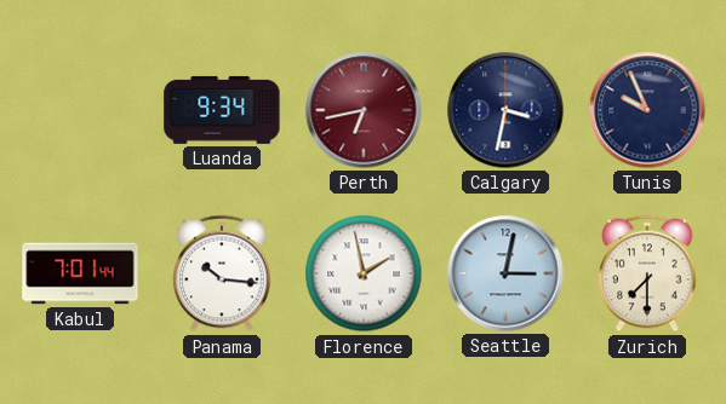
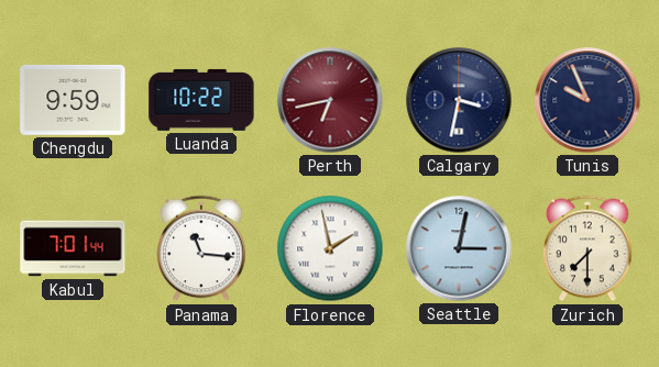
Chengdu: none -> 9:59
Luanda: 9:34 -> 10:22
Panama: 10:16 -> 11:16
